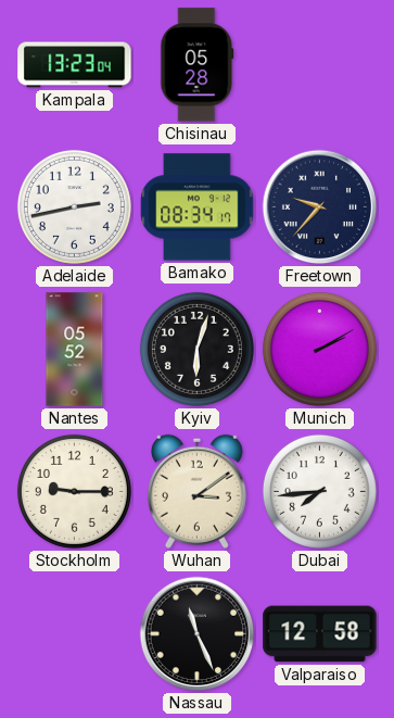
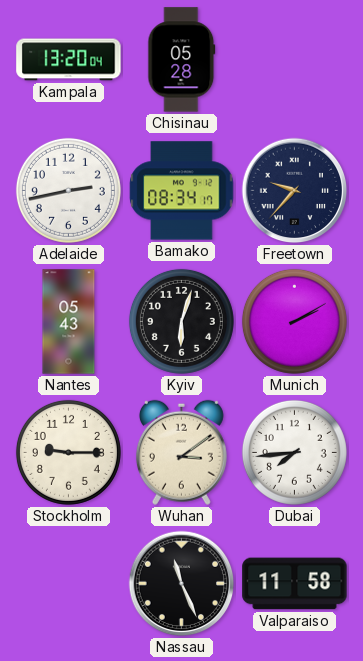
Kampala: 13:23 -> 13:20
Nantes: 05:52 -> 05:43
Valparaiso: 12:58 -> 11:58
